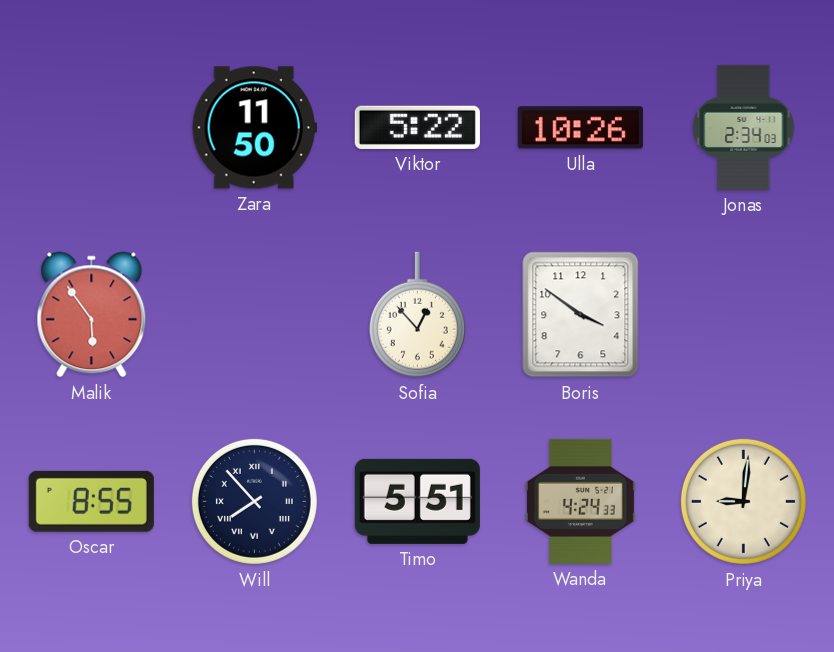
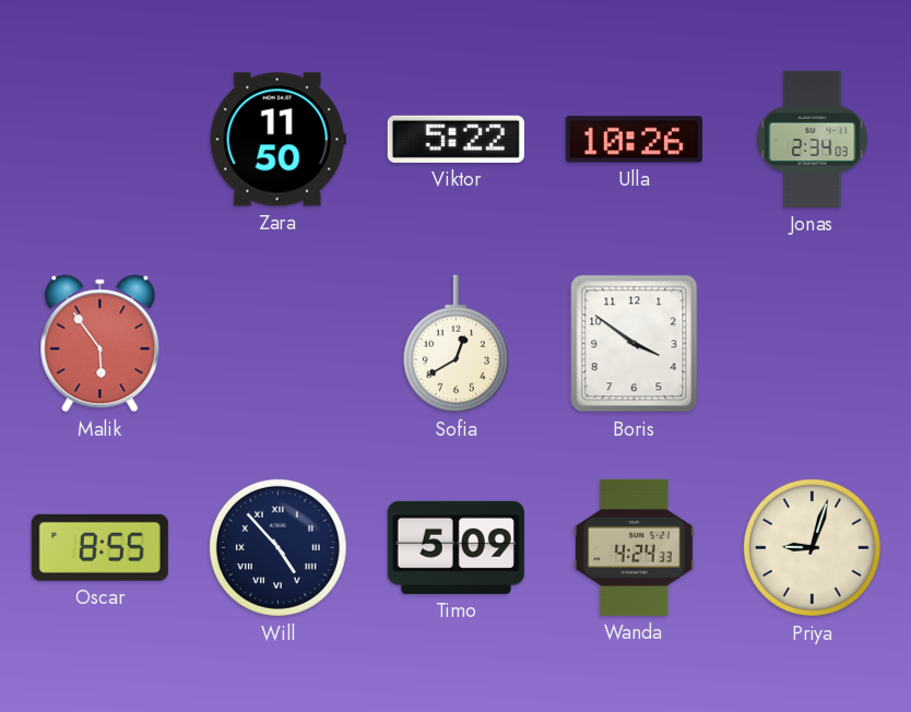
Sofia: 12:53 -> 12:40
Will: 7:53 -> 4:53
Timo: 5:51 -> 5:09
Priya: 9:01 -> 9:03
